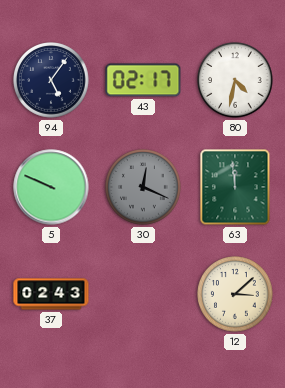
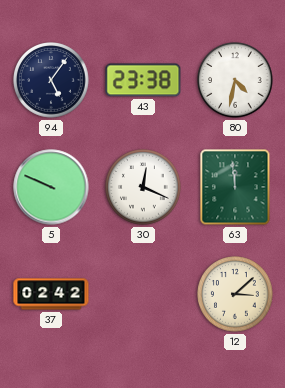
43: 02:17 -> 23:38
30 dial: grey -> white
37: 02:43 -> 02:42
